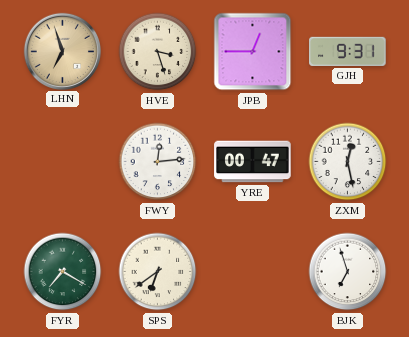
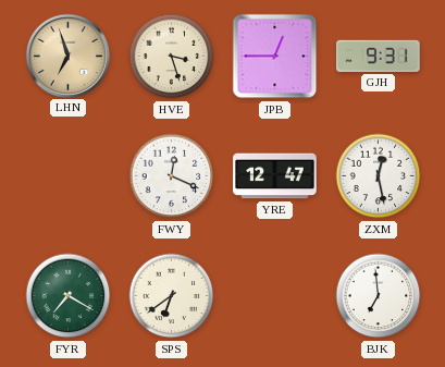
FWY: 12:14 -> 12:19
YRE: 00:47 -> 12:47
BJK: 6:57 -> 6:59
